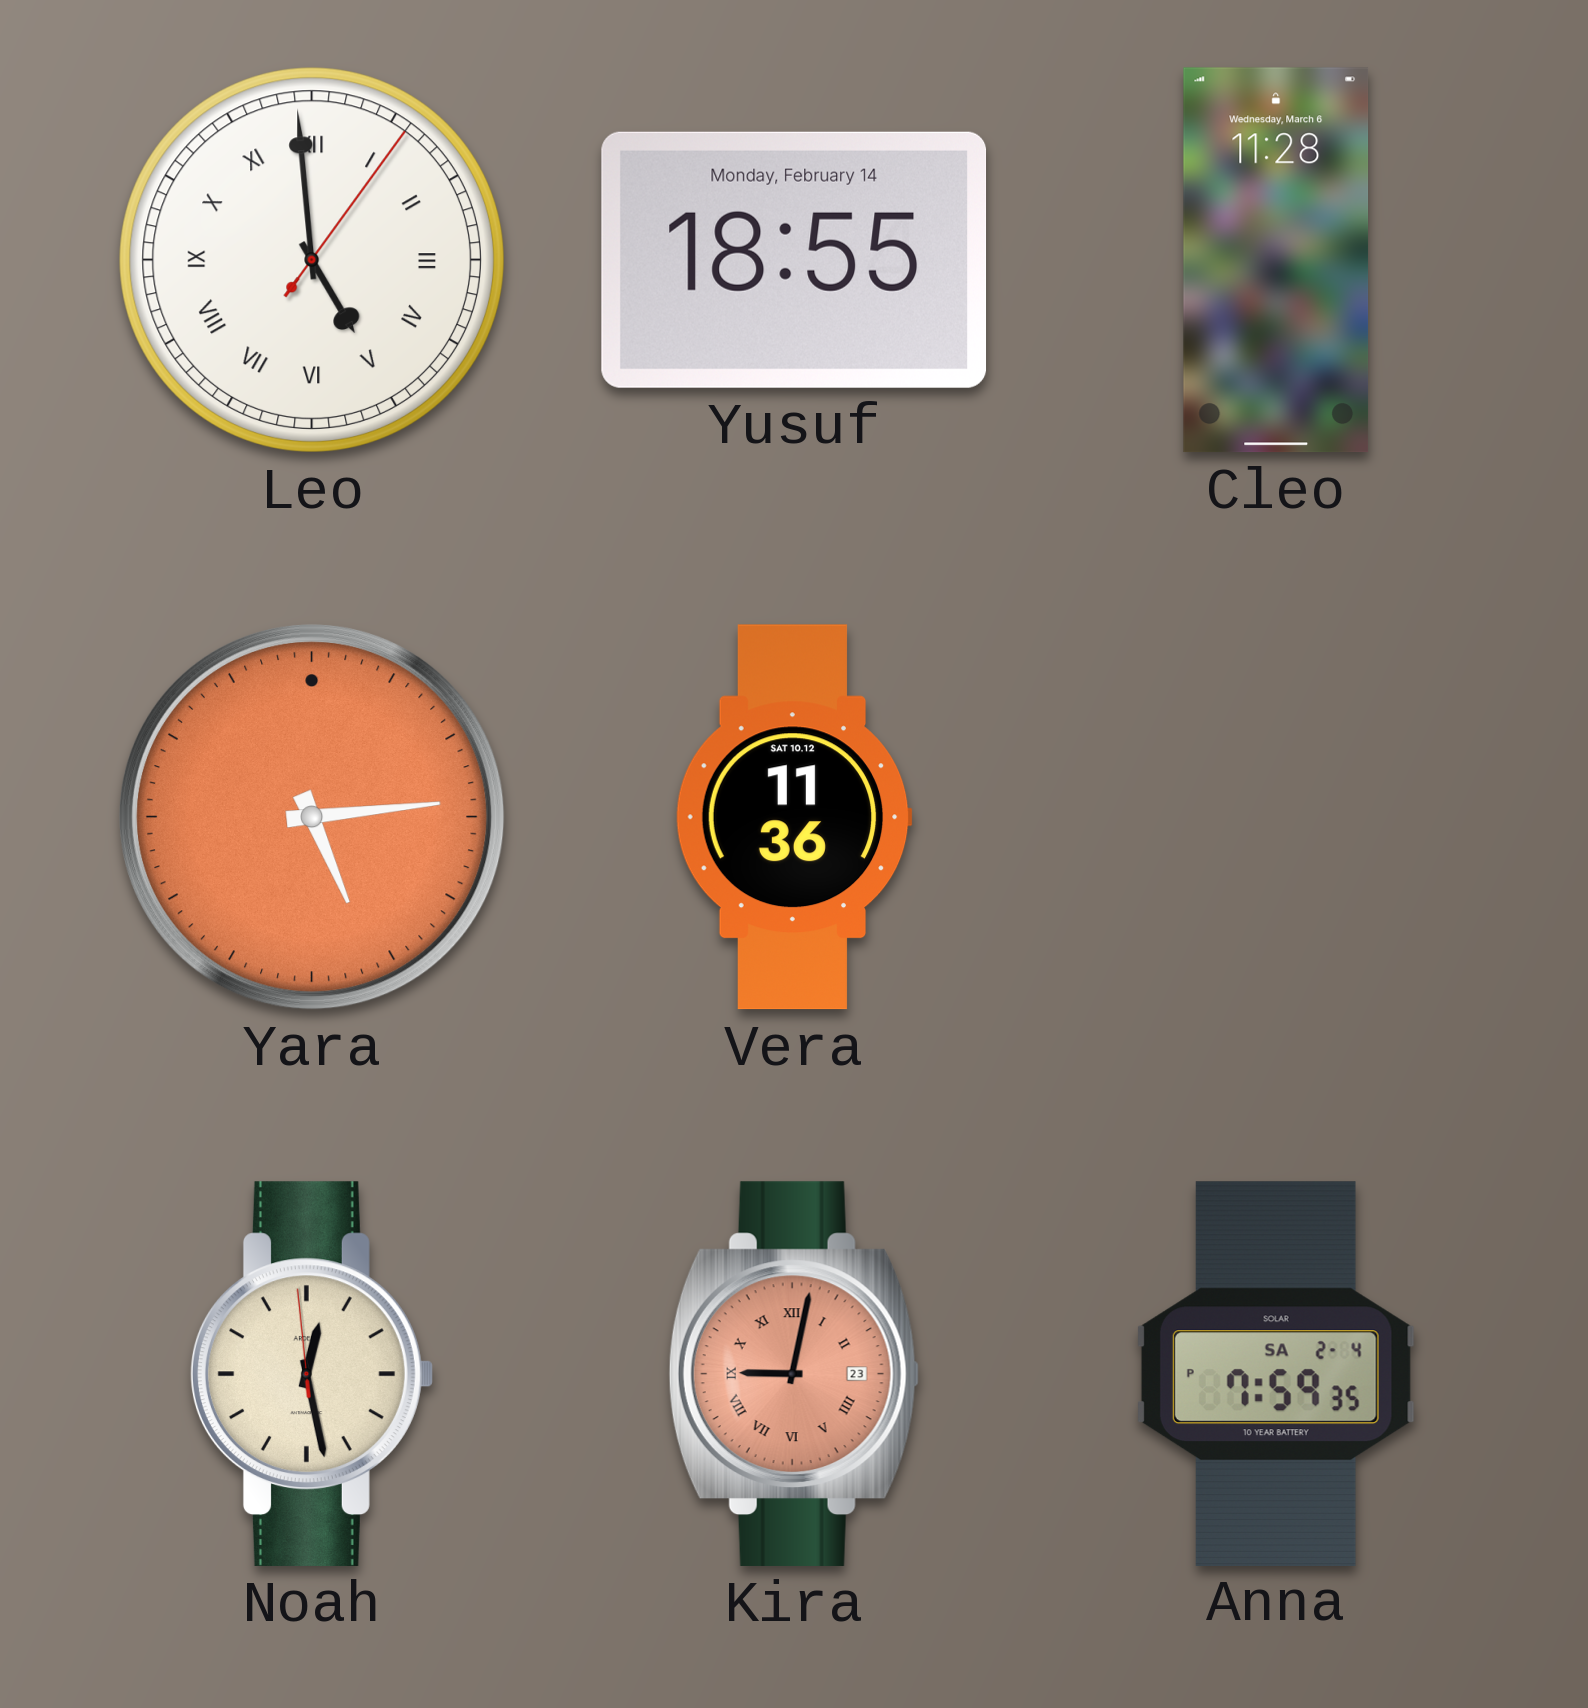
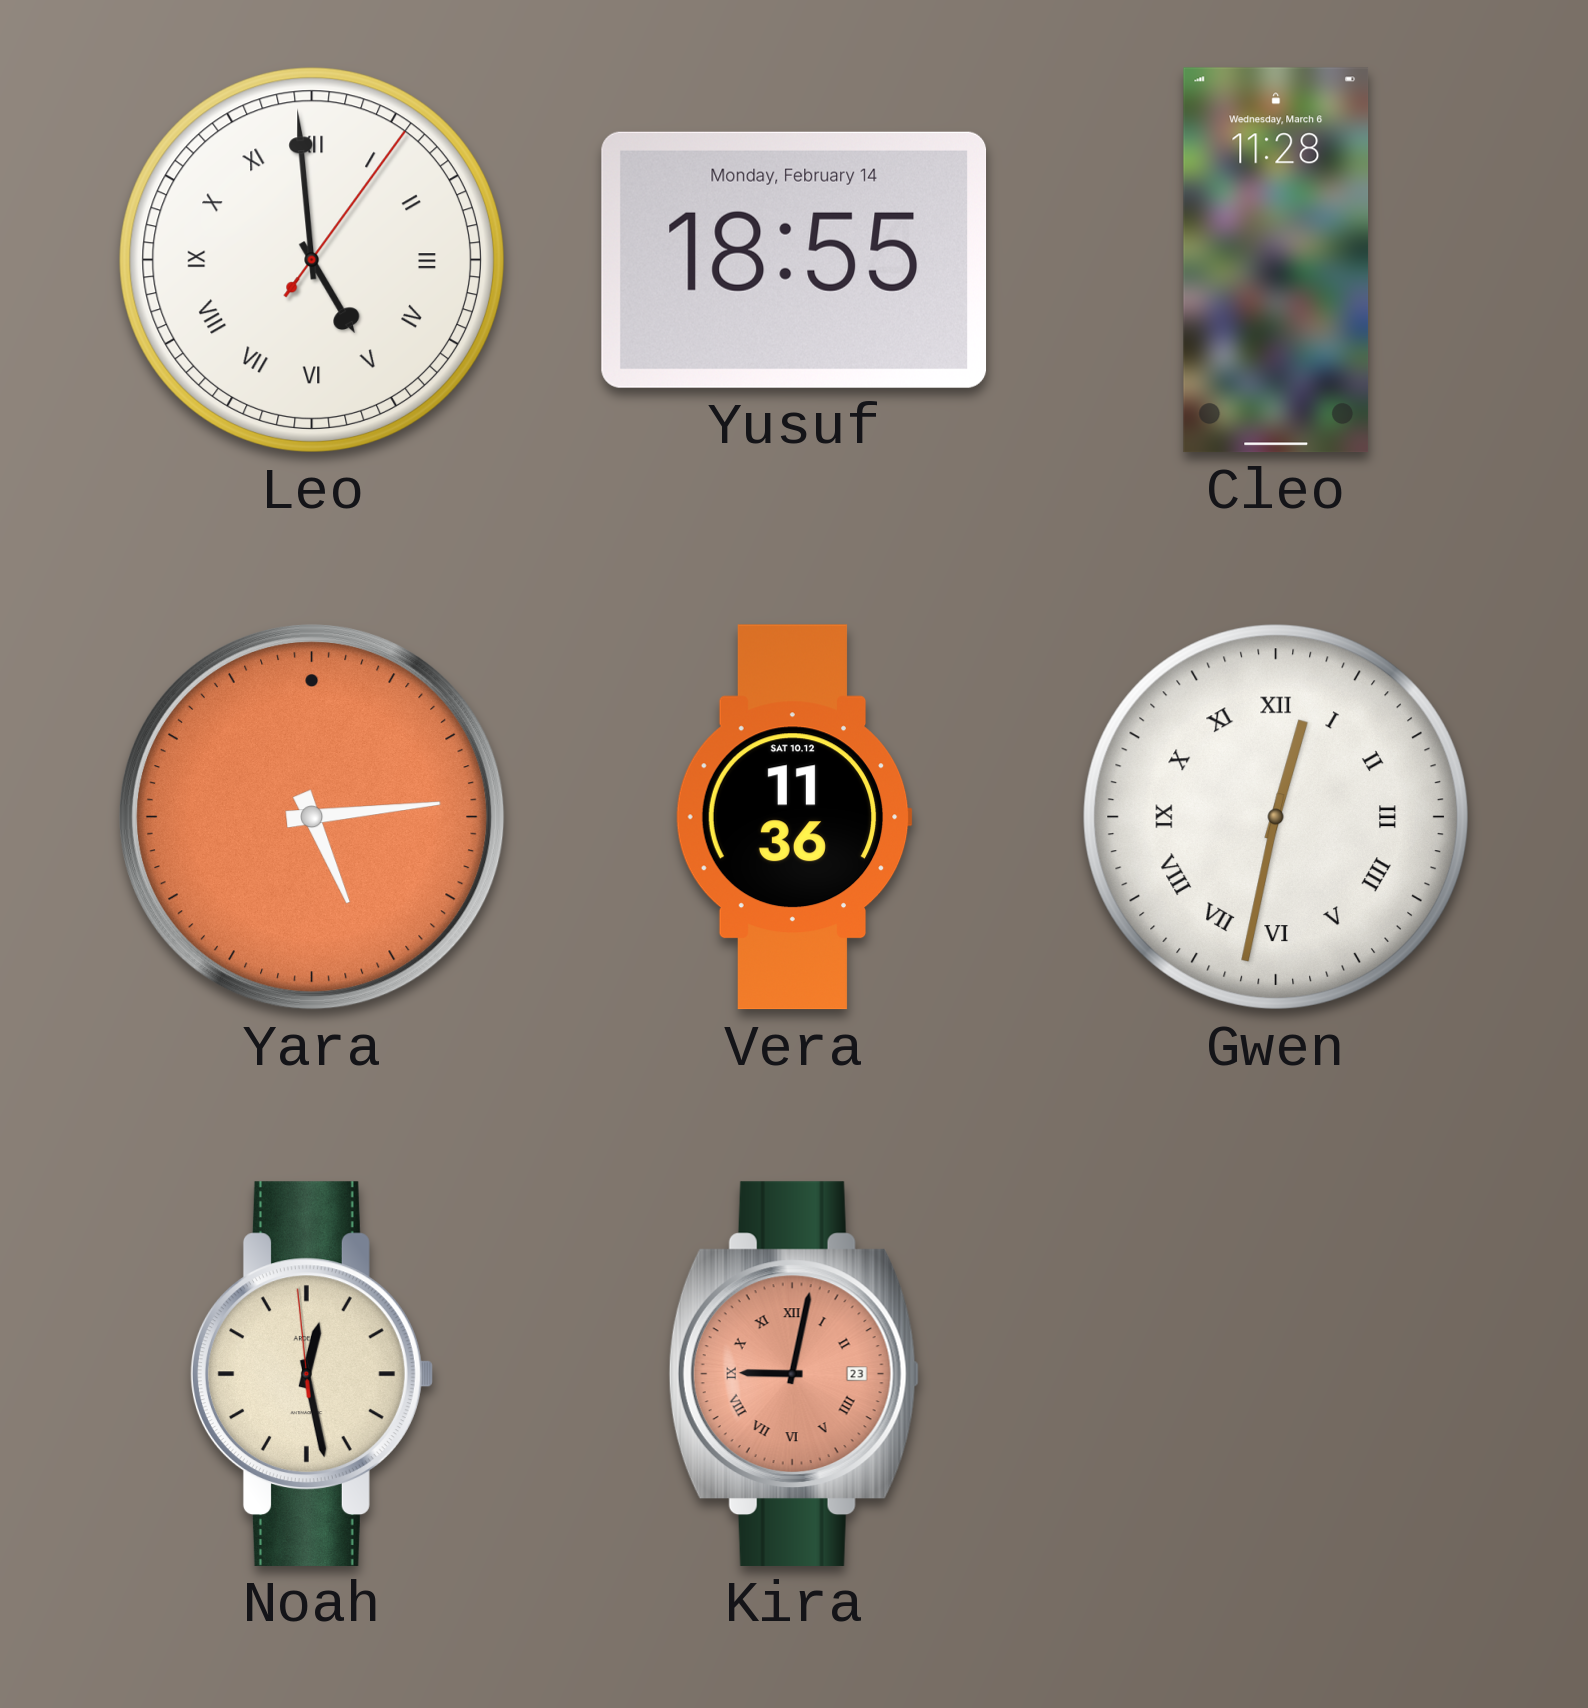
Gwen: none -> 12:32
Anna: 7:59 -> none
